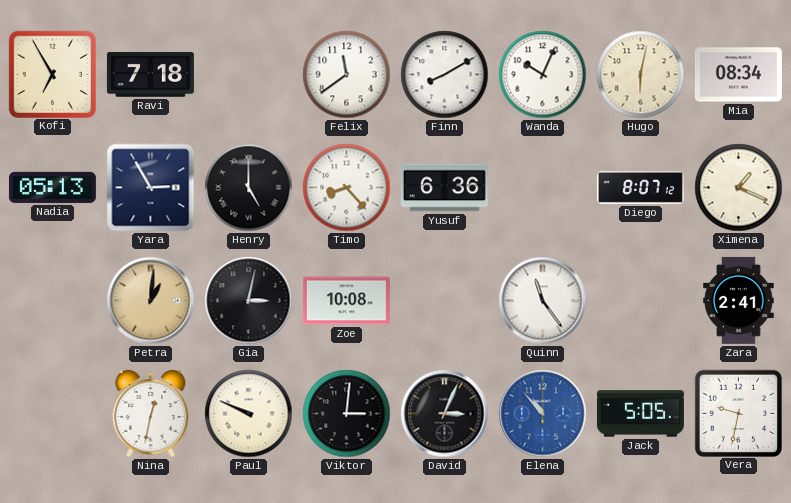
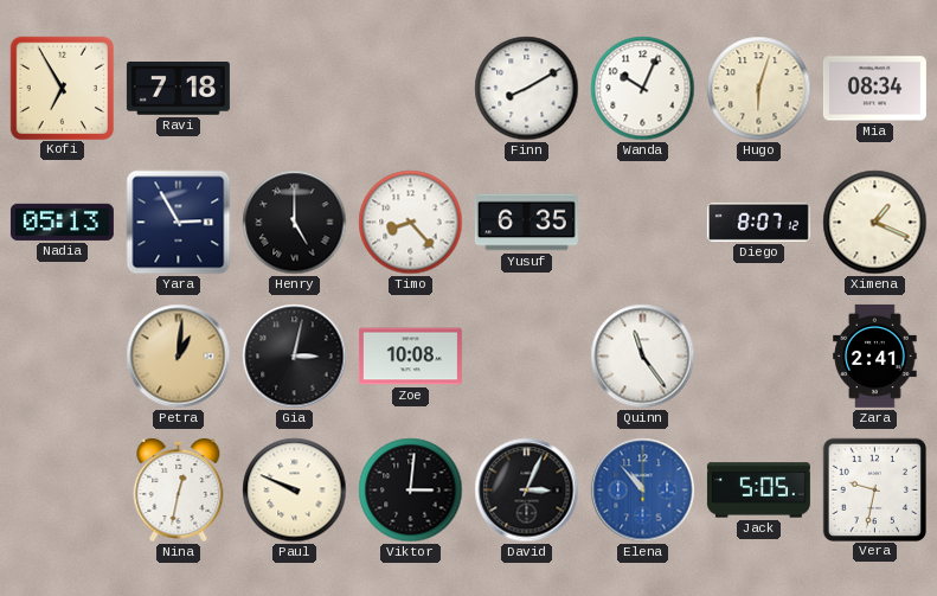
Felix: 11:39 -> none
Hugo: 6:02 -> 6:03
Yusuf: 6:36 -> 6:35
